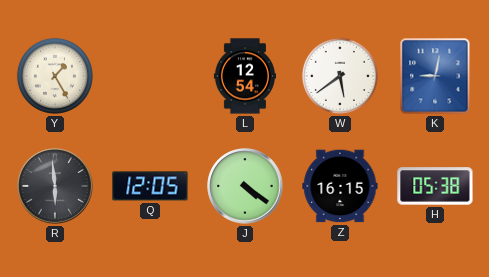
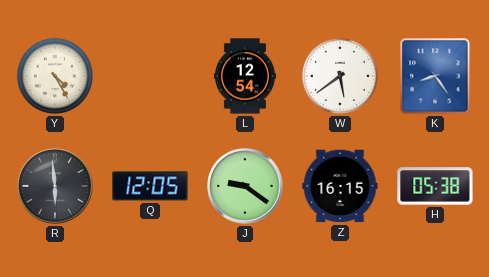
Y: 1:25 -> 4:25
K: 9:02 -> 8:24
J: 4:21 -> 9:21
